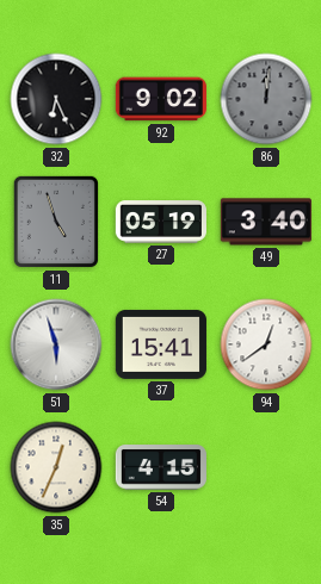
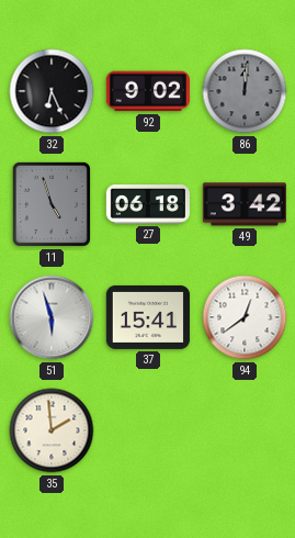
27: 05:19 -> 06:18
49: 3:40 -> 3:42
35: 12:34 -> 1:59
54: 4:15 -> none
